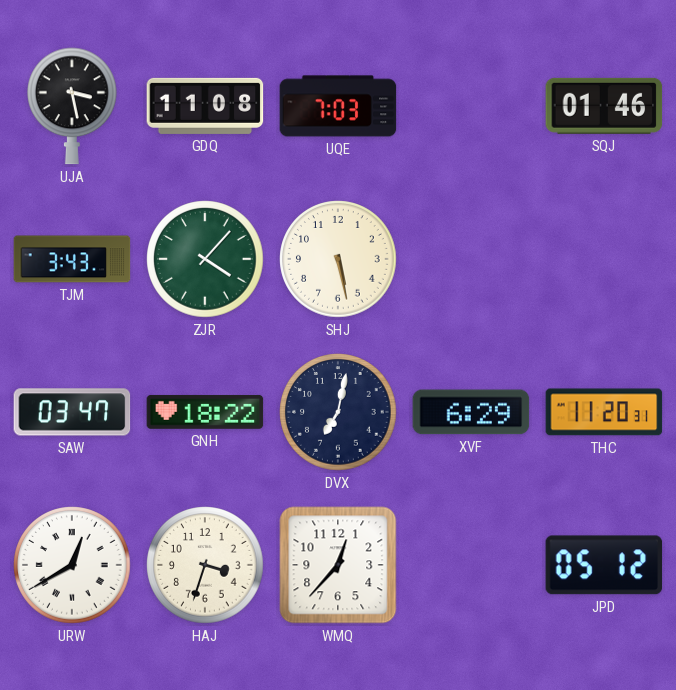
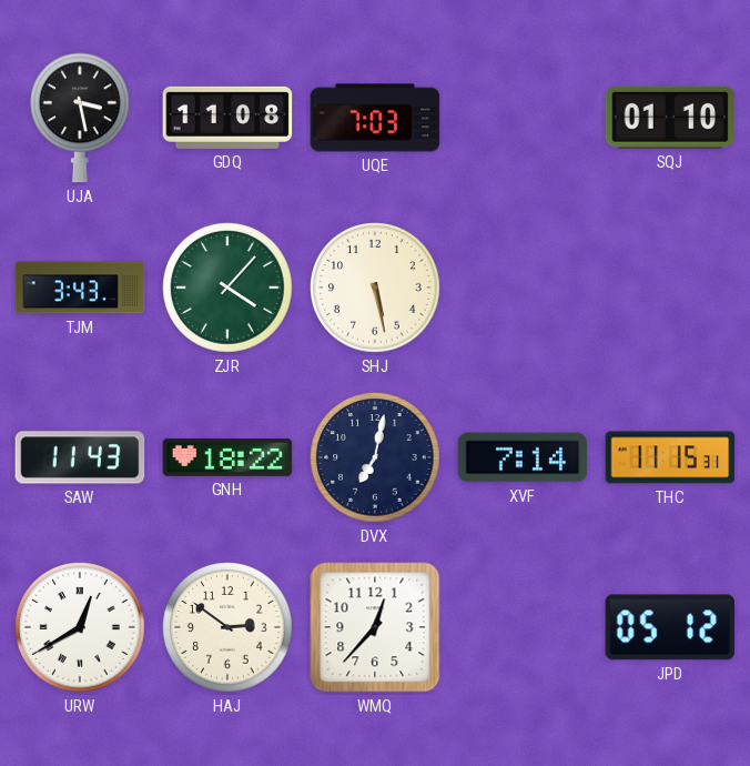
SQJ: 01:46 -> 01:10
SAW: 03:47 -> 11:43
XVF: 6:29 -> 7:14
THC: 11:20 -> 11:15
HAJ: 3:33 -> 2:51
